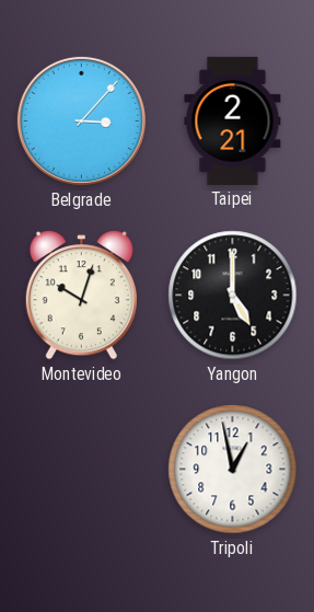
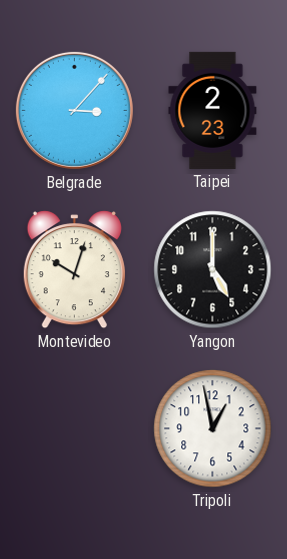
Taipei: 2:21 -> 2:23
